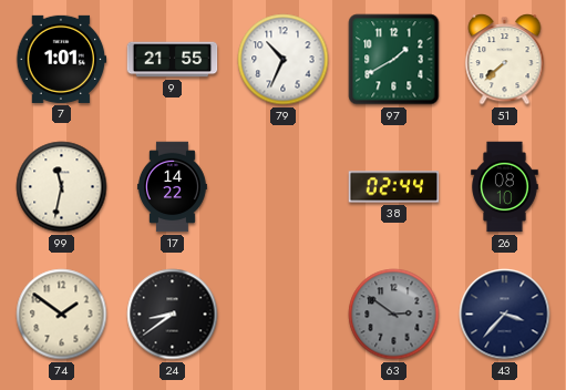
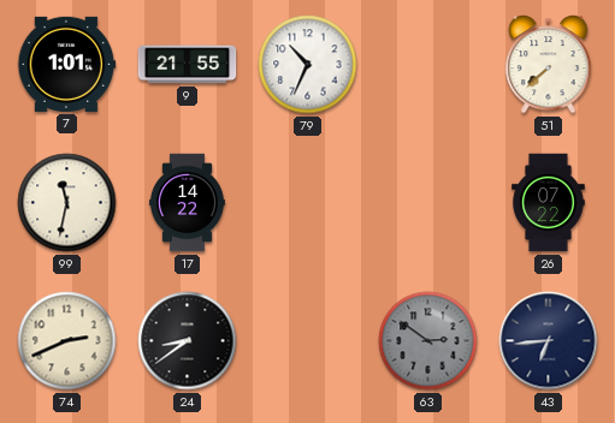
97: 1:40 -> none
38: 02:44 -> none
26: 08:10 -> 07:22
74: 1:51 -> 2:41
43: 3:37 -> 6:44
